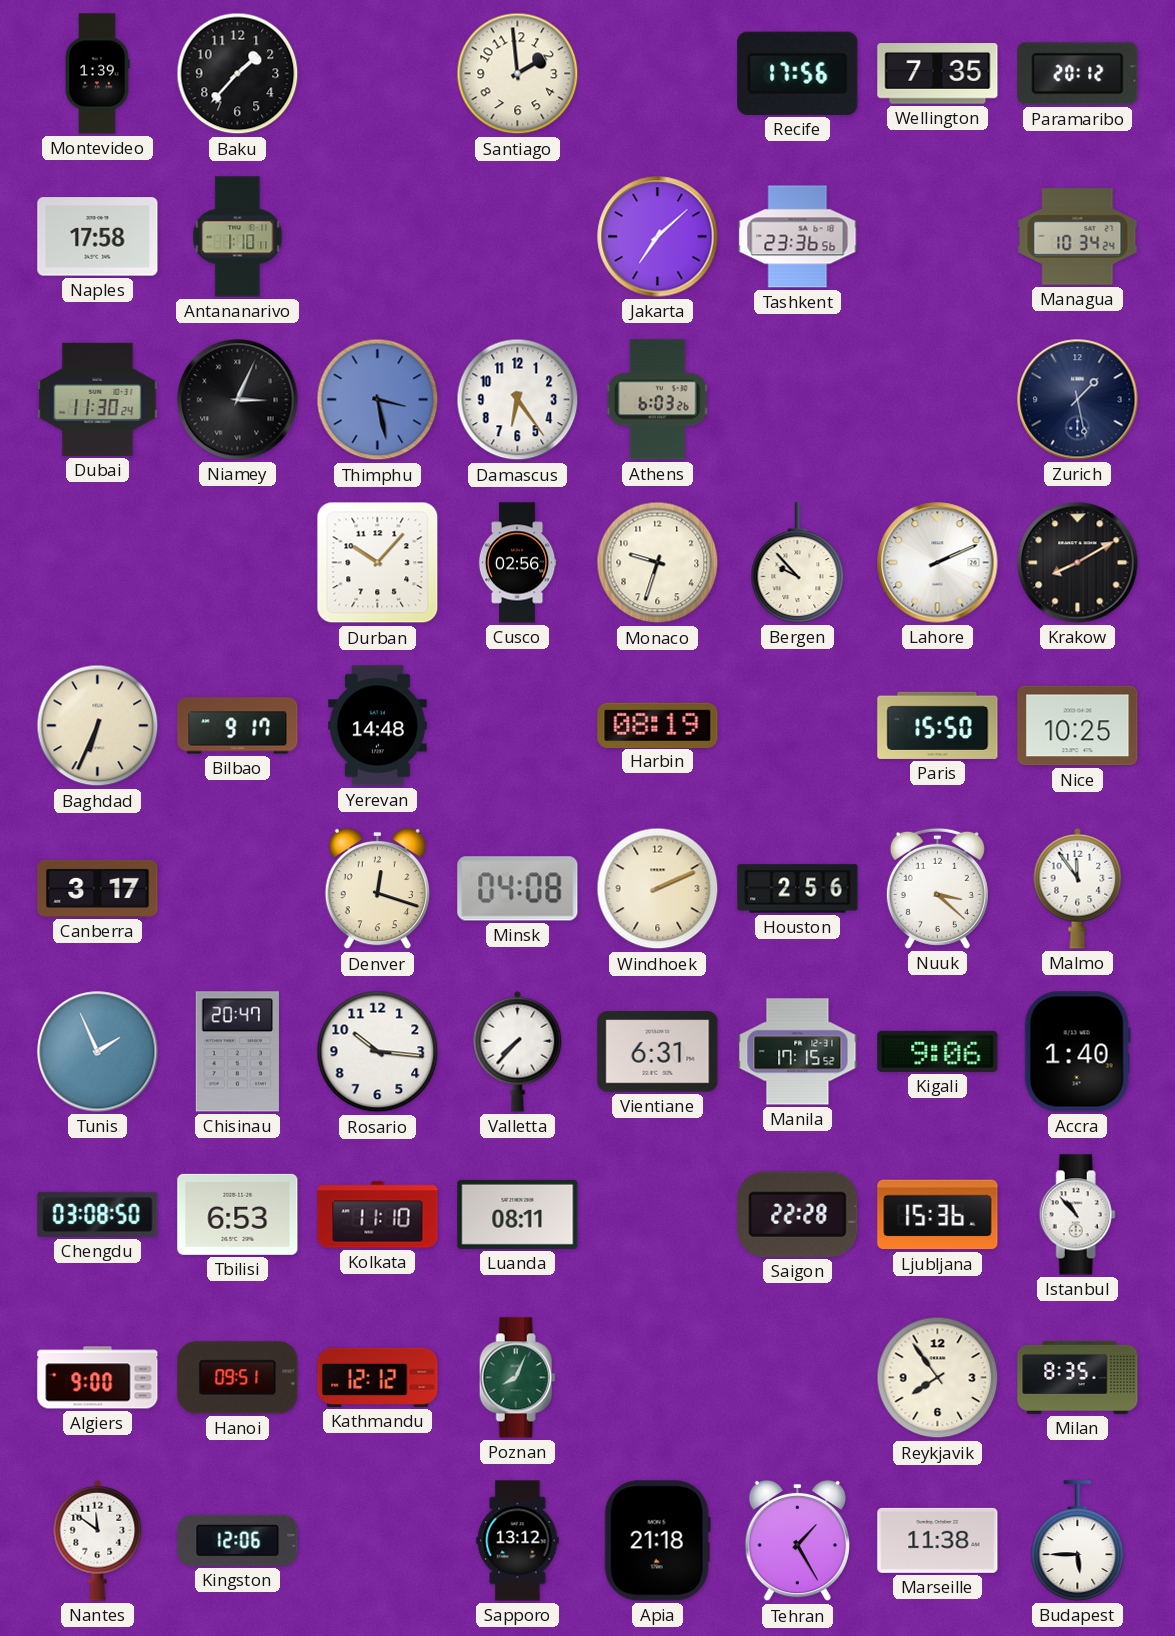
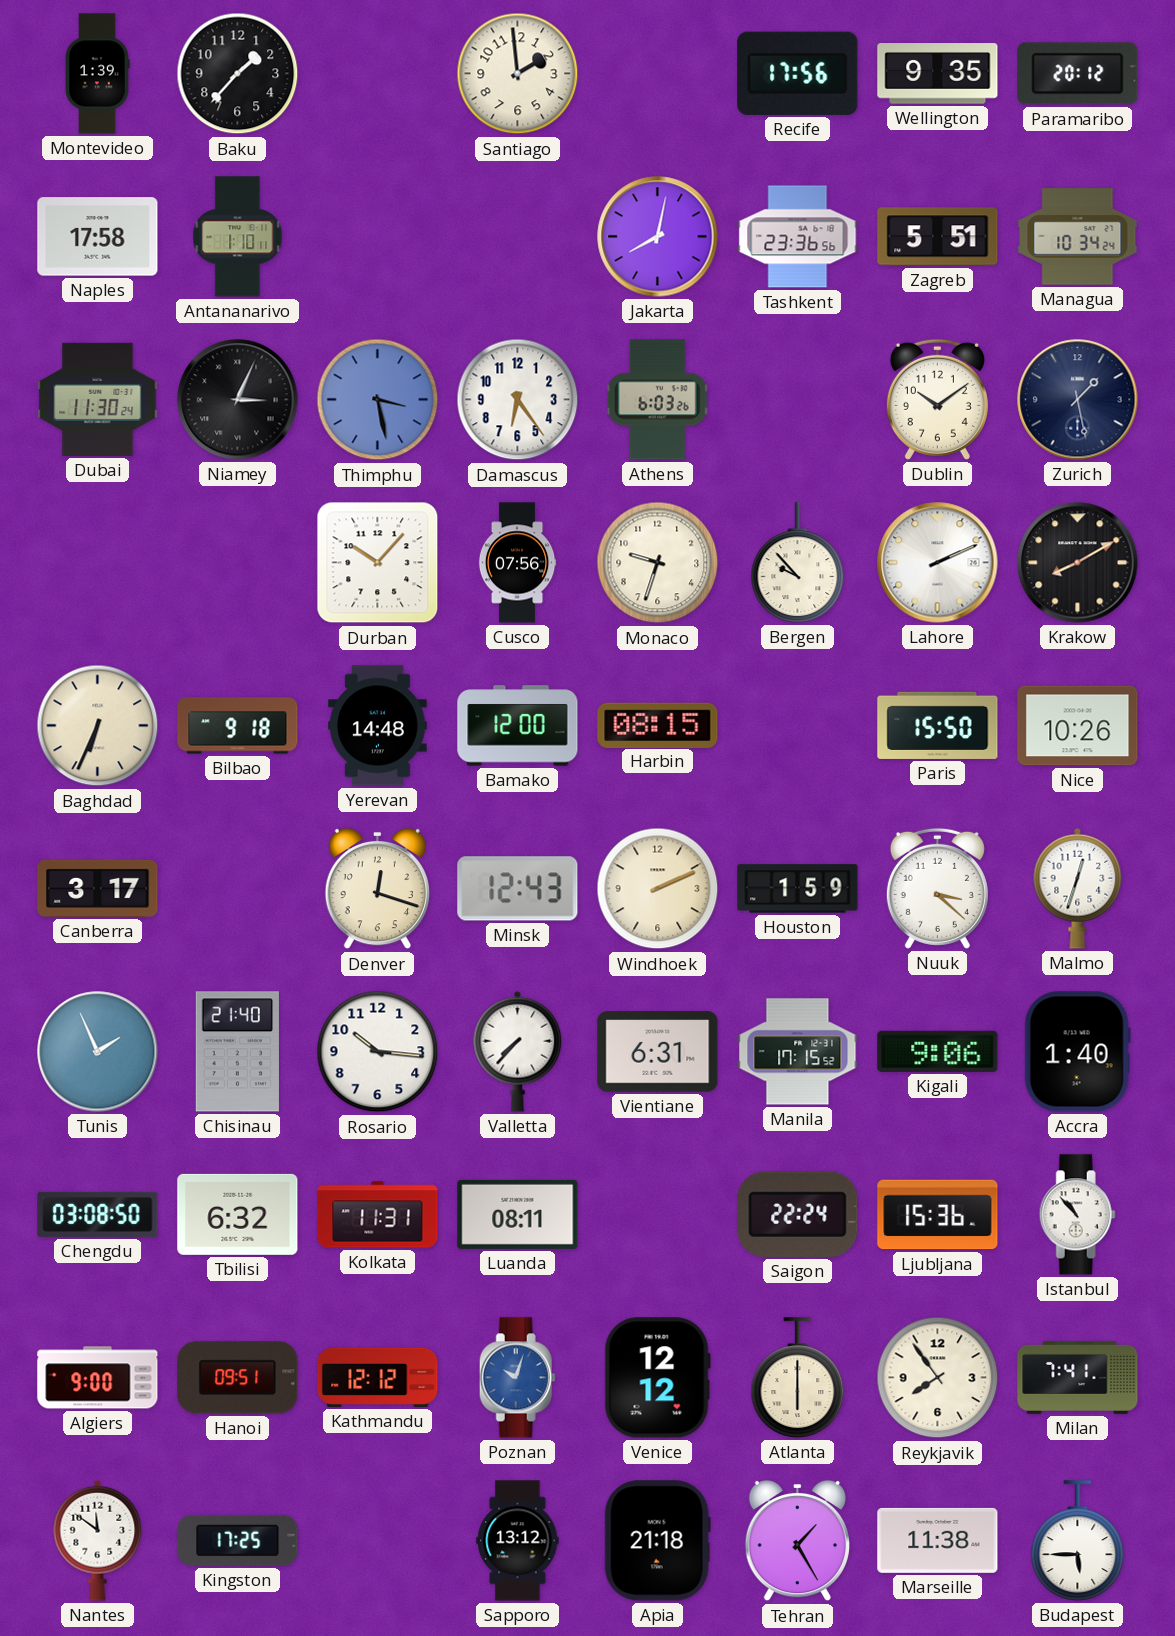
Wellington: 7:35 -> 9:35
Jakarta: 7:08 -> 8:02
Zagreb: none -> 5:51
Dublin: none -> 10:09
Cusco: 02:56 -> 07:56
Bilbao: 9:17 -> 9:18
Bamako: none -> 12:00
Harbin: 08:19 -> 08:15
Nice: 10:25 -> 10:26
Minsk: 04:08 -> 12:43
Houston: 2:56 -> 1:59
Malmo: 11:54 -> 12:33
Chisinau: 20:47 -> 21:40
Tbilisi: 6:53 -> 6:32
Kolkata: 11:10 -> 11:31
Saigon: 22:28 -> 22:24
Poznan: 8:04 -> 10:03
Poznan dial: green -> blue
Venice: none -> 12:12
Atlanta: none -> 6:00
Milan: 8:35 -> 7:41
Kingston: 12:06 -> 17:25
